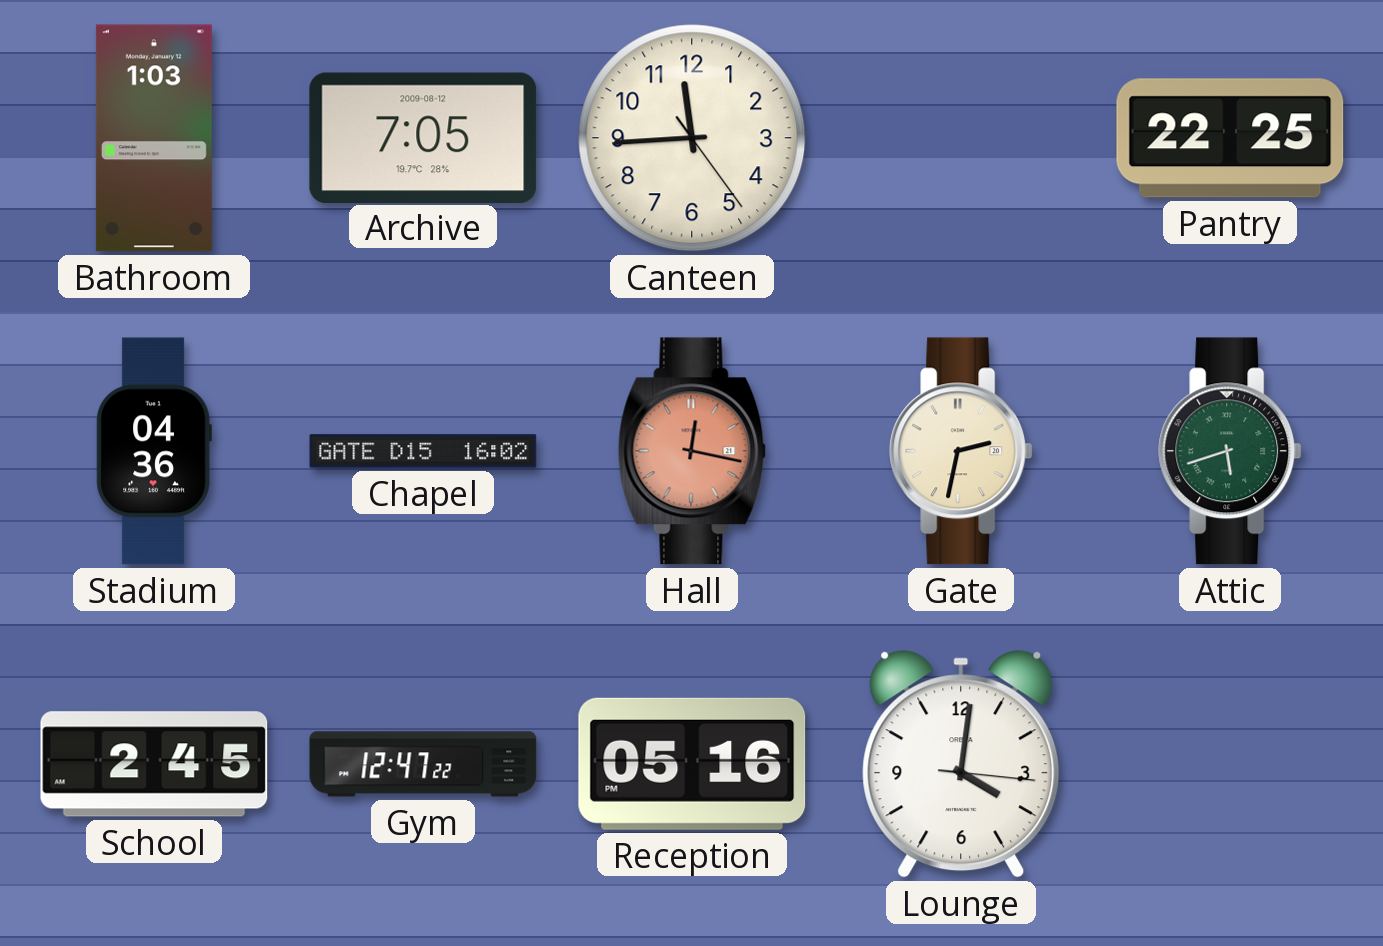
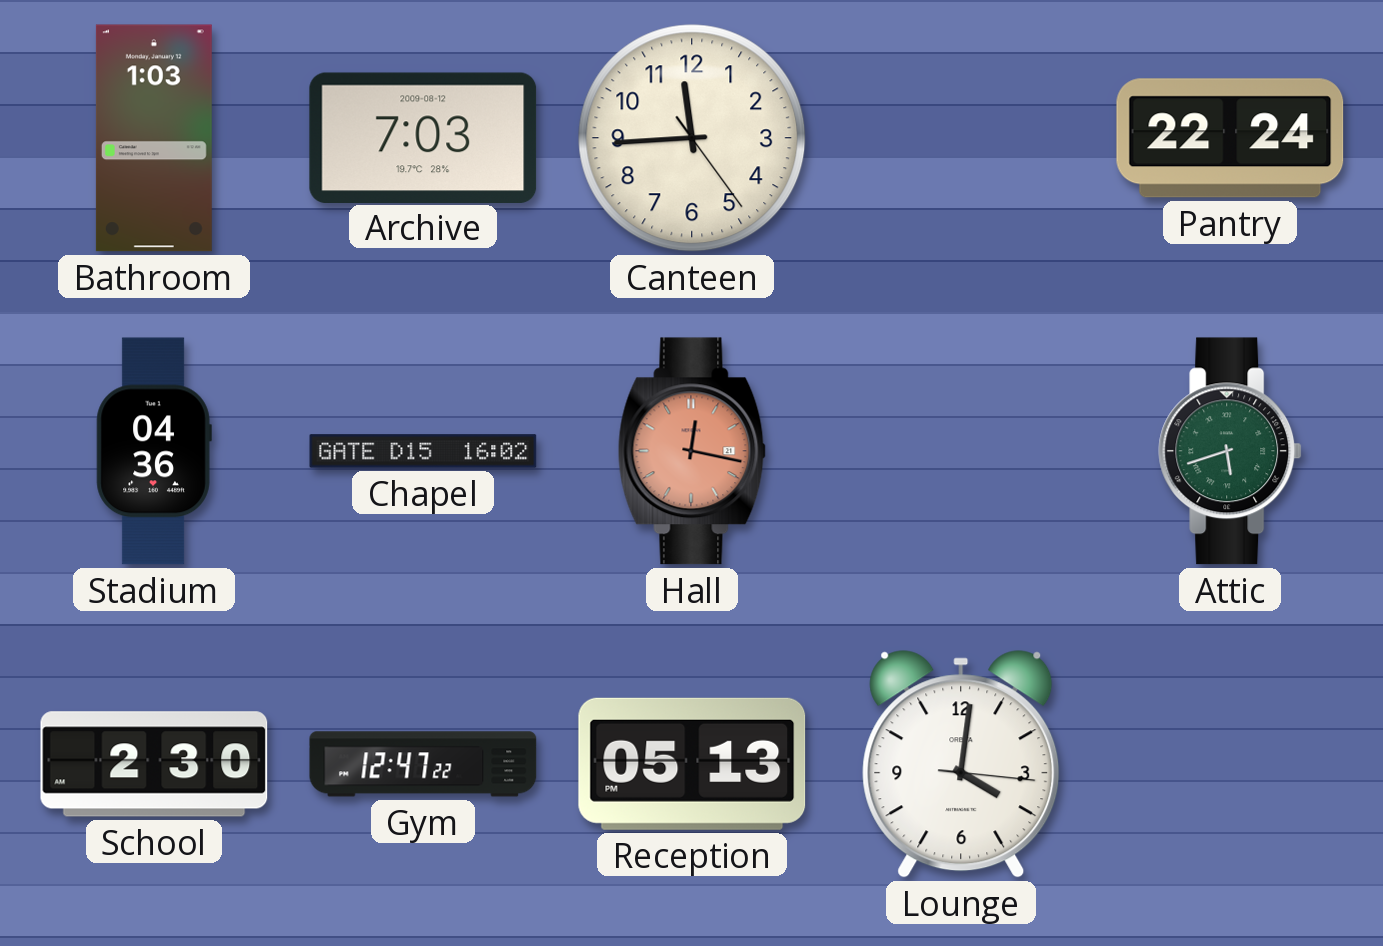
Archive: 7:05 -> 7:03
Pantry: 22:25 -> 22:24
Gate: 2:32 -> none
School: 2:45 -> 2:30
Reception: 05:16 -> 05:13
